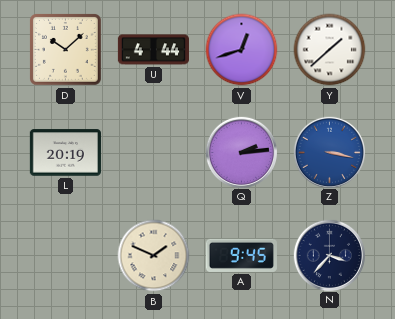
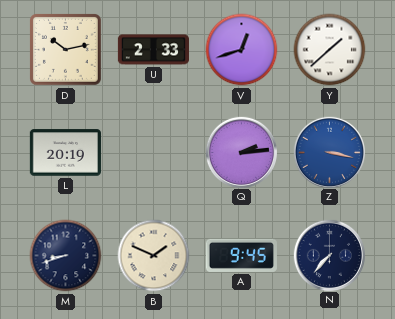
D: 10:08 -> 10:13
U: 4:44 -> 2:33
M: none -> 8:42
N: 3:37 -> 7:37
